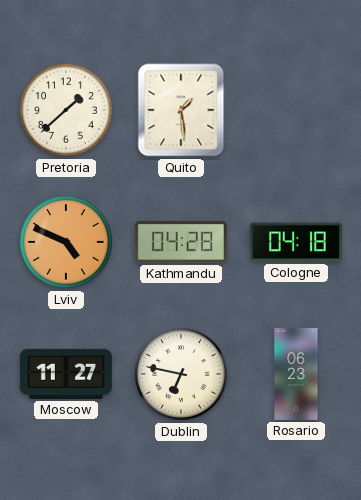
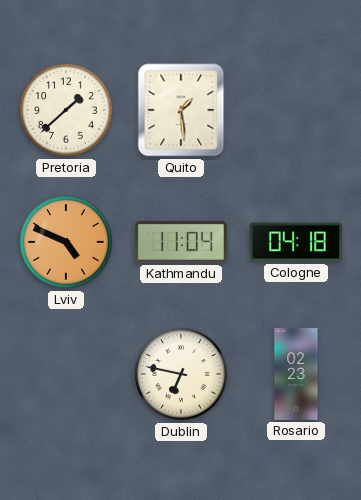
Kathmandu: 04:28 -> 11:04
Moscow: 11:27 -> none
Rosario: 06:23 -> 02:23
